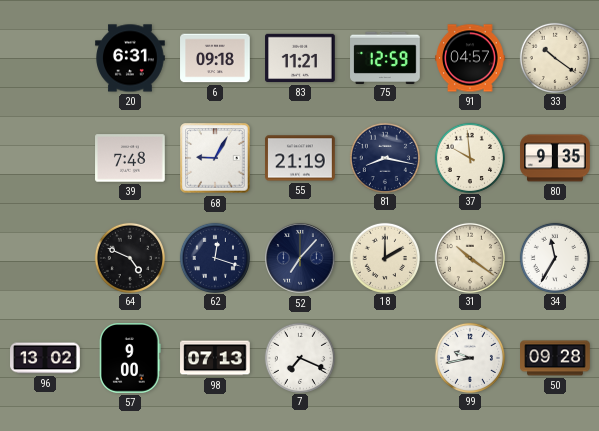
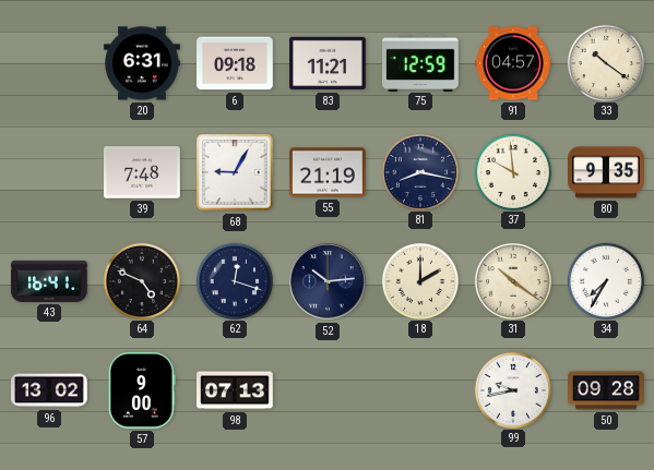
43: none -> 16:41
52: 7:07 -> 10:14
34: 11:35 -> 7:35
7: 7:19 -> none
